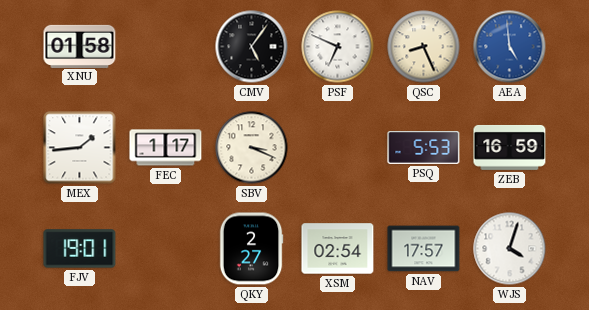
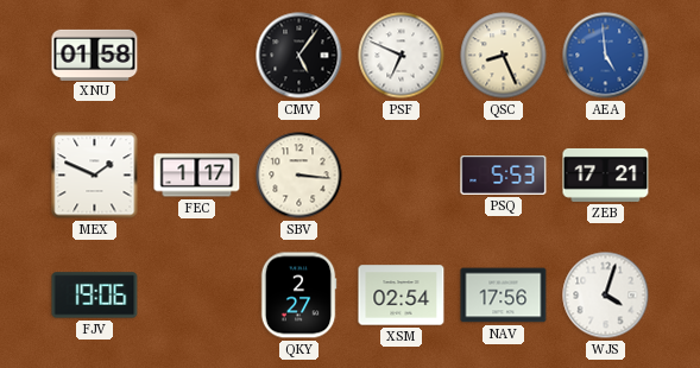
MEX: 1:44 -> 1:49
SBV: 3:19 -> 3:16
ZEB: 16:59 -> 17:21
FJV: 19:01 -> 19:06
NAV: 17:57 -> 17:56
